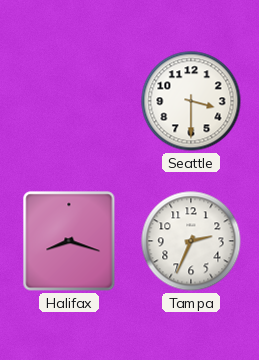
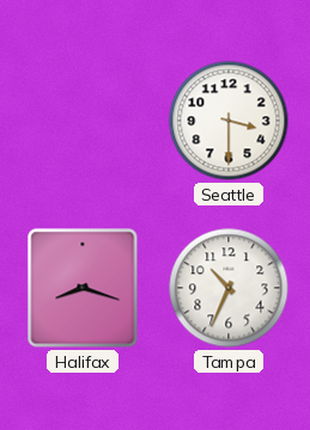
Tampa: 2:34 -> 10:34
